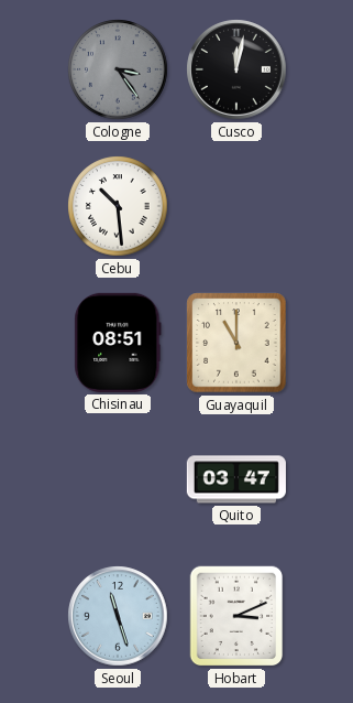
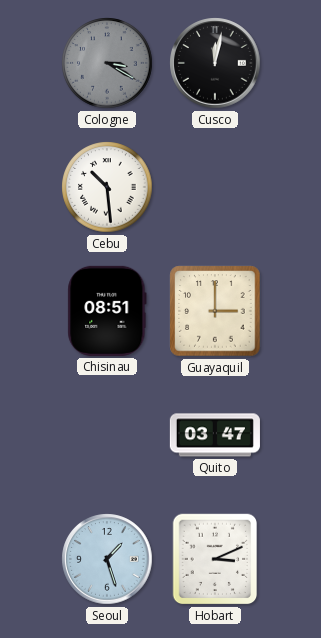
Cologne: 3:24 -> 3:20
Guayaquil: 11:00 -> 3:00
Seoul: 11:27 -> 1:27
